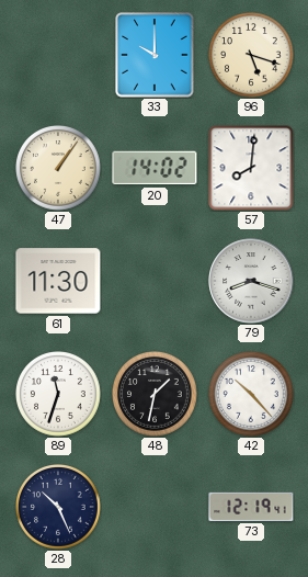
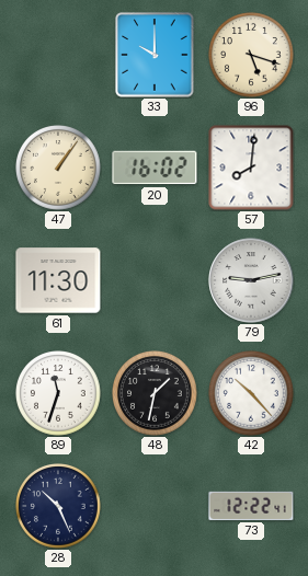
20: 14:02 -> 16:02
79: 8:18 -> 9:13
73: 12:19 -> 12:22
